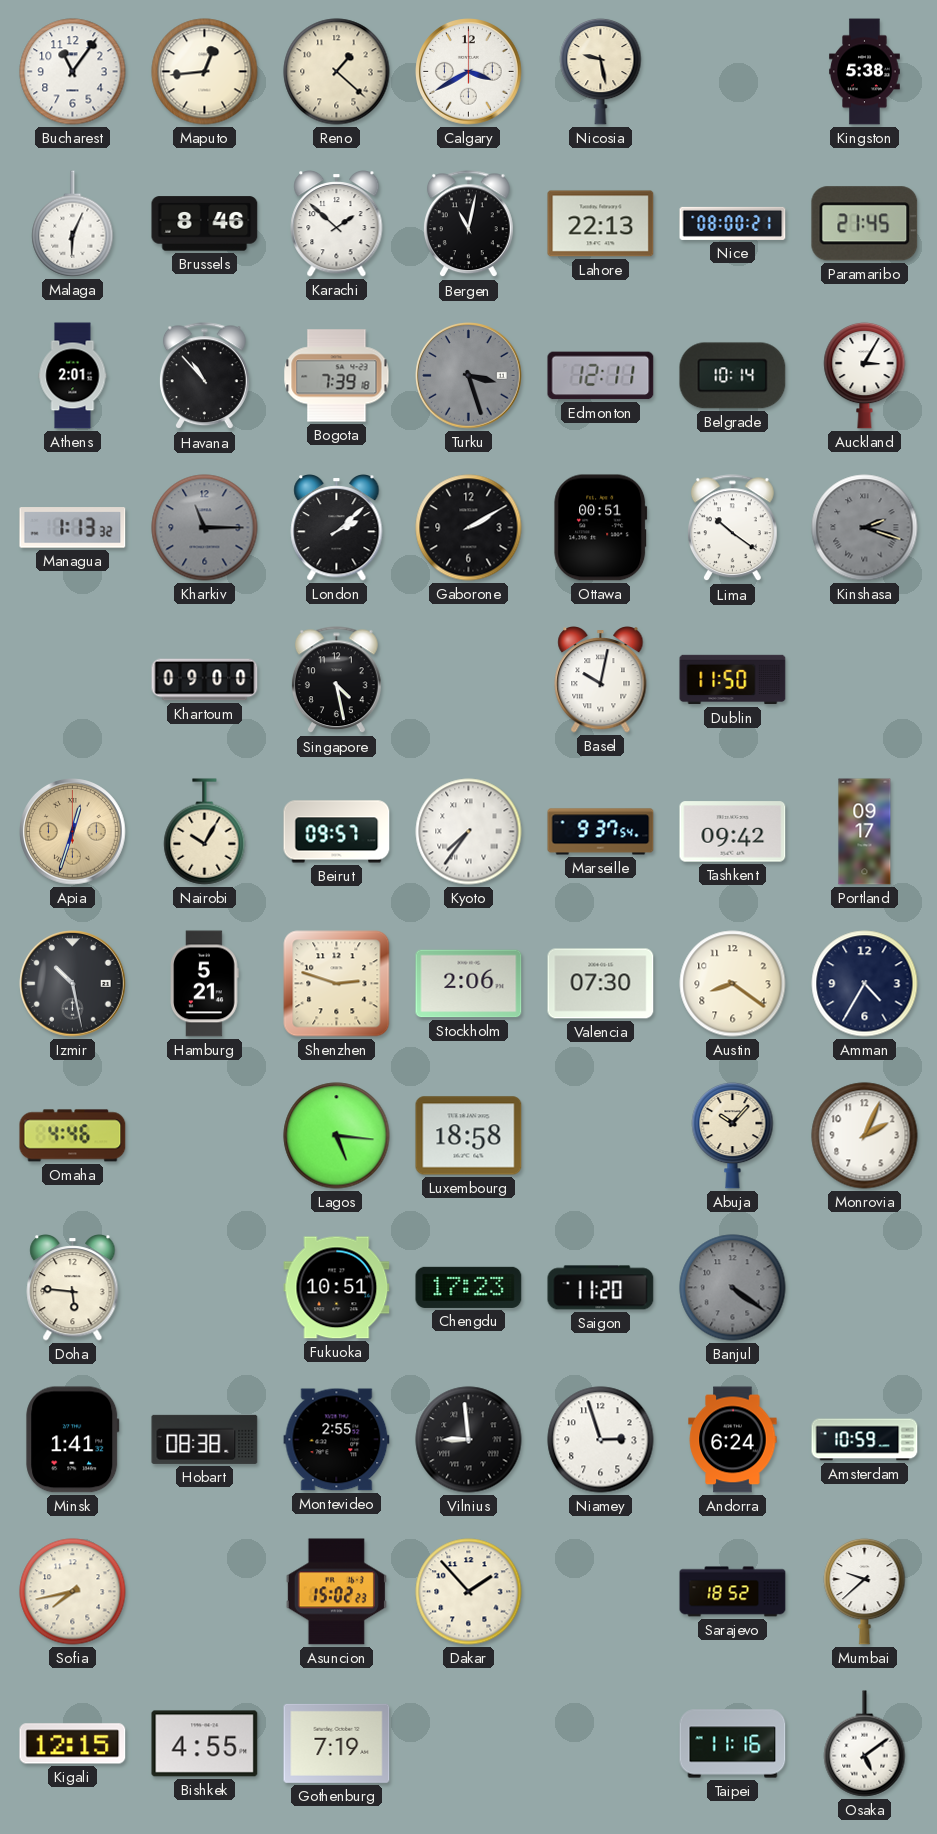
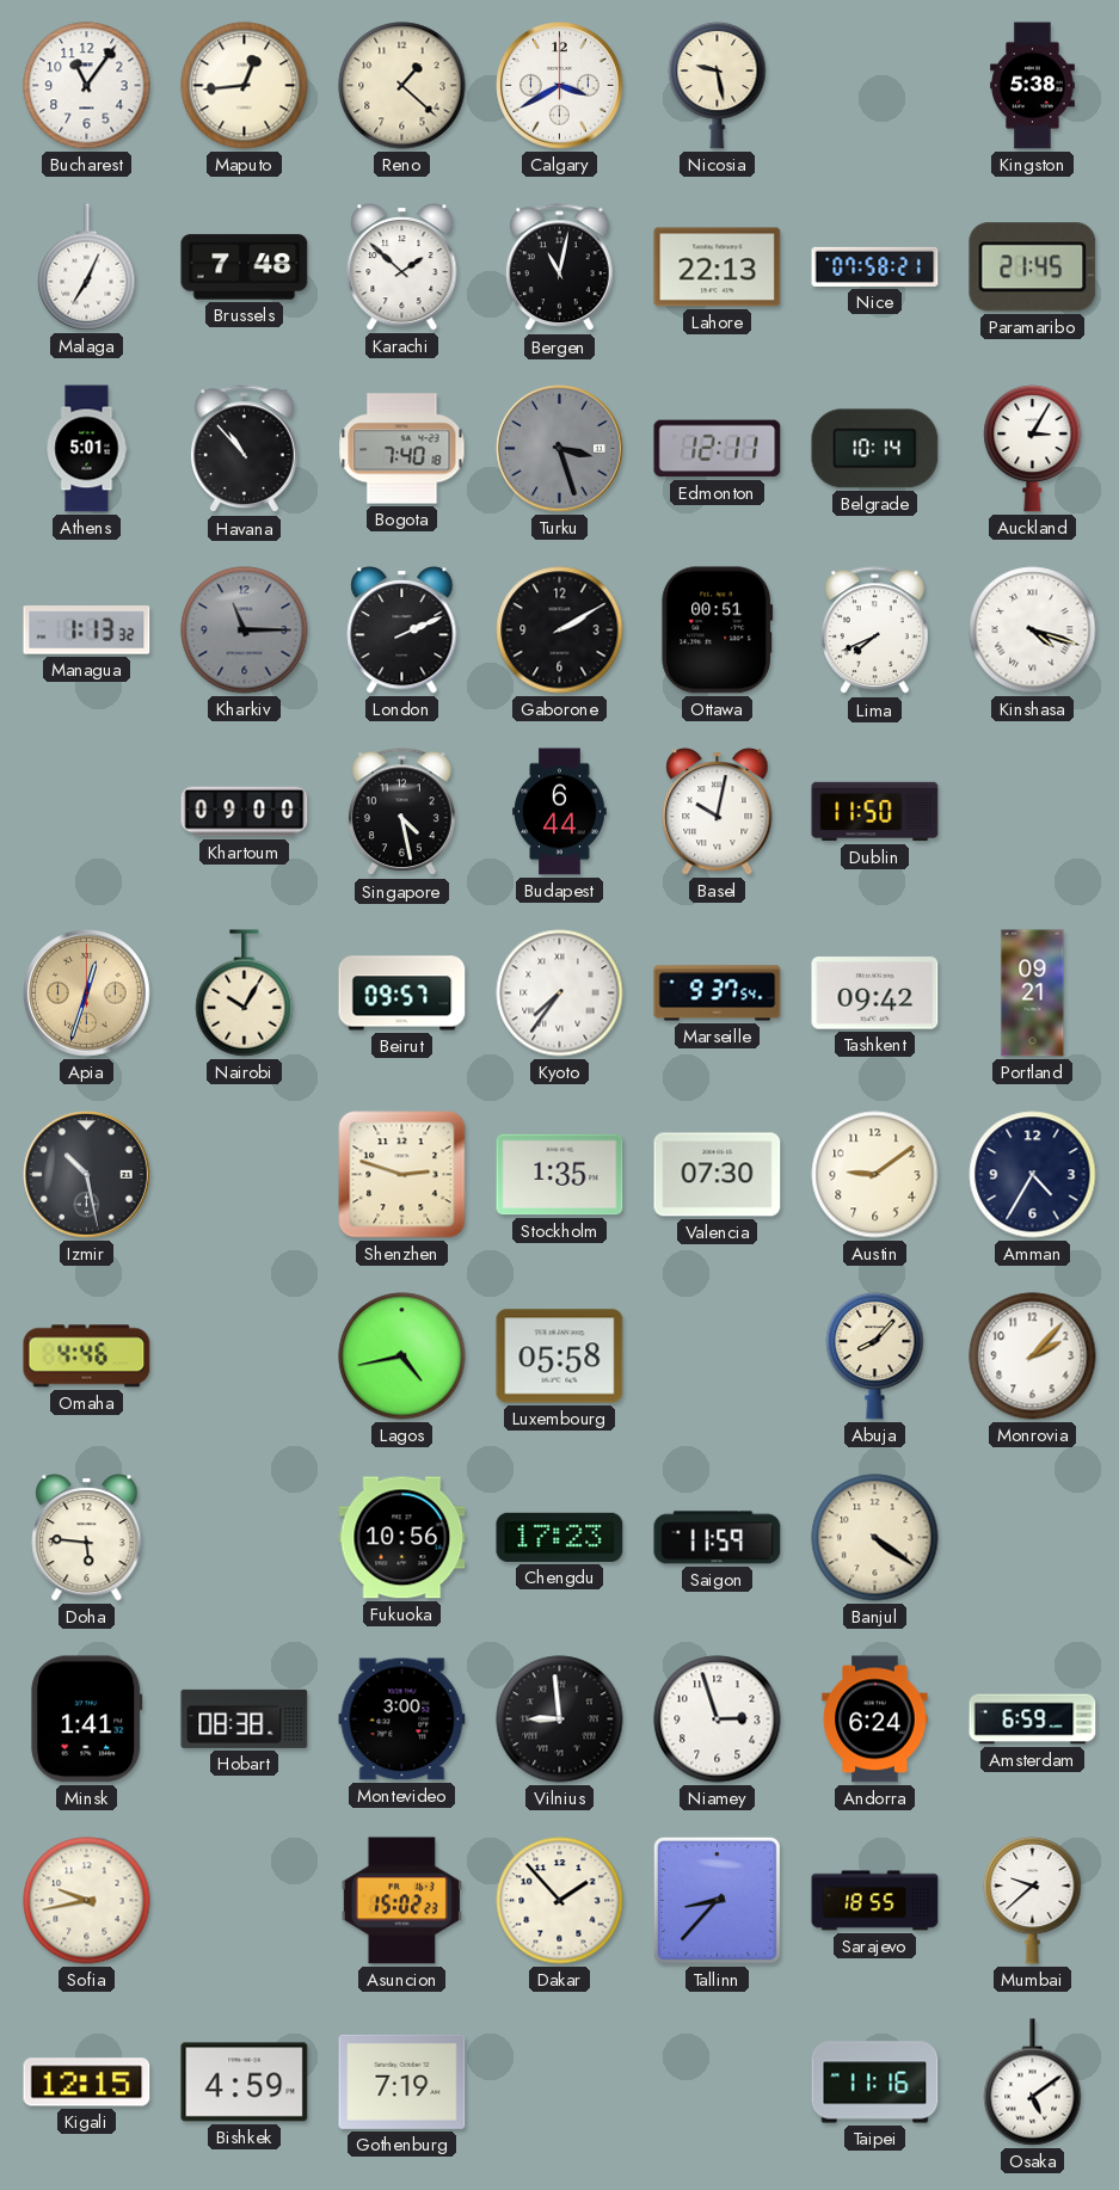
Malaga: 6:04 -> 7:04
Brussels: 8:46 -> 7:48
Nice: 08:00 -> 07:58
Athens: 2:01 -> 5:01
Bogota: 7:39 -> 7:40
London: 2:08 -> 2:11
Lima: 10:21 -> 7:41
Kinshasa: 2:18 -> 4:18
Kinshasa dial: grey -> white
Budapest: none -> 6:44
Portland: 09:17 -> 09:21
Hamburg: 5:21 -> none
Stockholm: 2:06 -> 1:35
Austin: 8:21 -> 9:09
Lagos: 5:16 -> 4:43
Luxembourg: 18:58 -> 05:58
Abuja: 10:07 -> 8:07
Monrovia: 2:04 -> 2:07
Fukuoka: 10:51 -> 10:56
Saigon: 11:20 -> 11:59
Banjul dial: grey -> cream
Montevideo: 2:55 -> 3:00
Amsterdam: 10:59 -> 6:59
Sofia: 7:43 -> 9:43
Tallinn: none -> 8:37
Sarajevo: 18:52 -> 18:55
Bishkek: 4:55 -> 4:59
